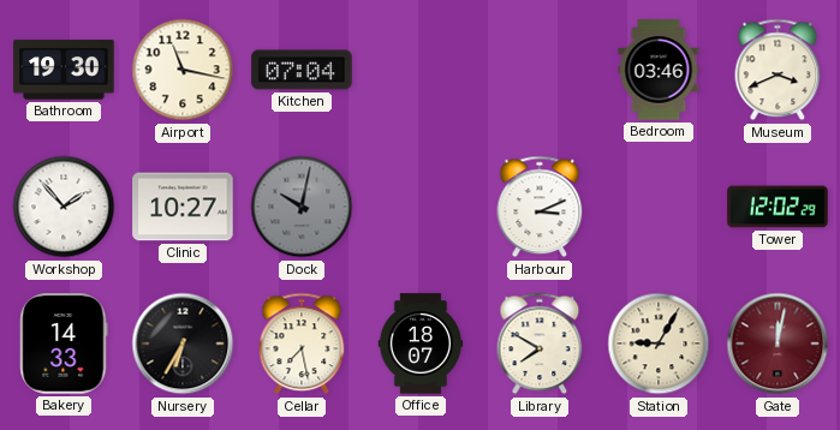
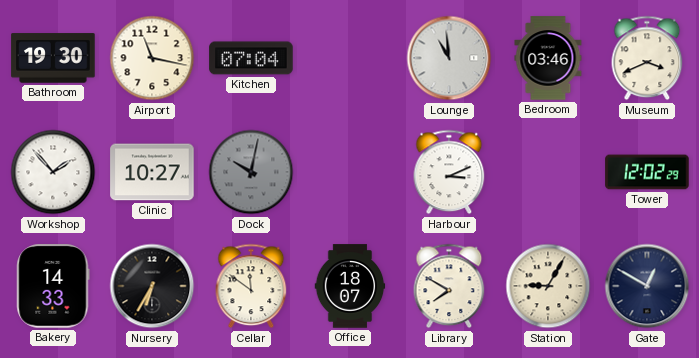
Lounge: none -> 10:59
Cellar: 7:28 -> 11:51
Gate: 12:02 -> 12:50
Gate dial: burgundy -> navy
